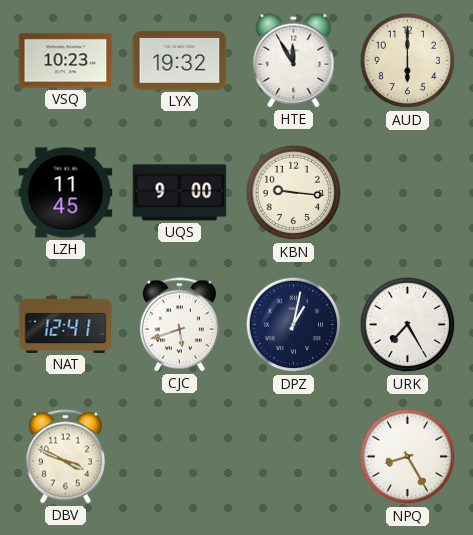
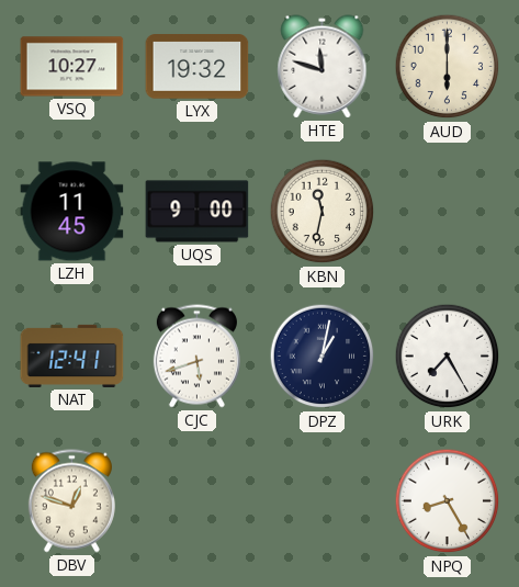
VSQ: 10:23 -> 10:27
HTE: 11:55 -> 11:48
KBN: 9:16 -> 11:32
DBV: 3:49 -> 12:48
